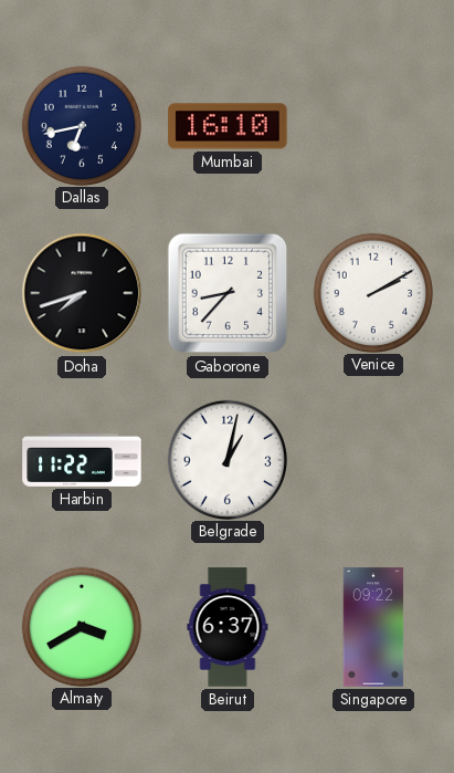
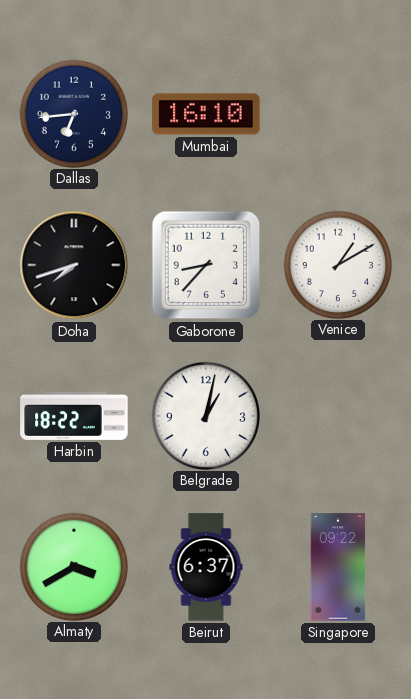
Dallas: 6:43 -> 6:44
Venice: 2:10 -> 1:10
Harbin: 11:22 -> 18:22
